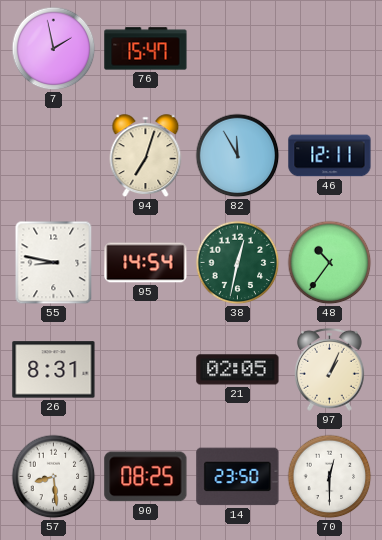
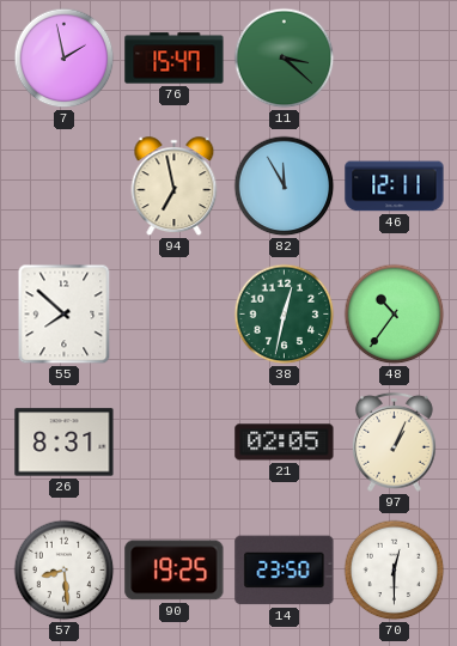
11: none -> 3:22
94: 7:03 -> 6:58
55: 8:47 -> 7:52
95: 14:54 -> none
90: 08:25 -> 19:25
